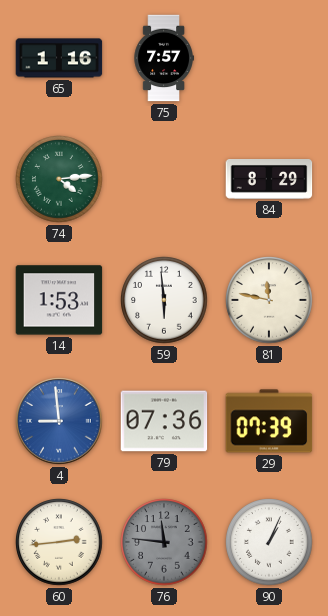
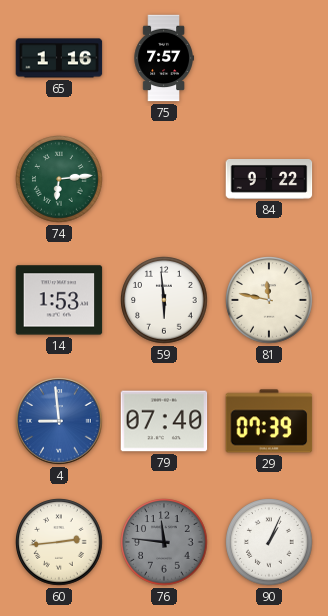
74: 4:14 -> 6:14
84: 8:29 -> 9:22
79: 07:36 -> 07:40
